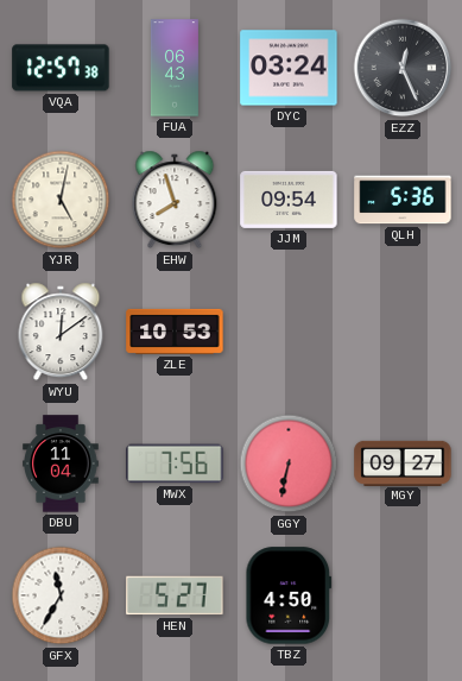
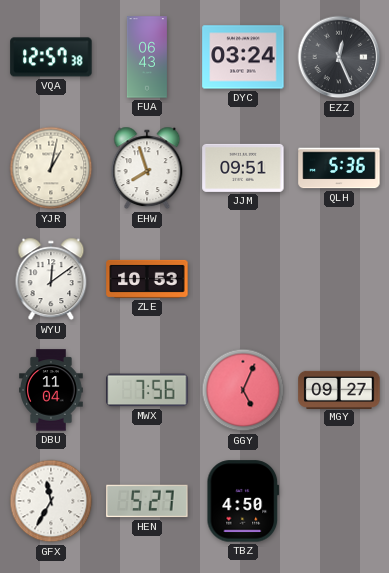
YJR: 5:02 -> 1:02
JJM: 09:54 -> 09:51
GGY: 6:32 -> 5:04
